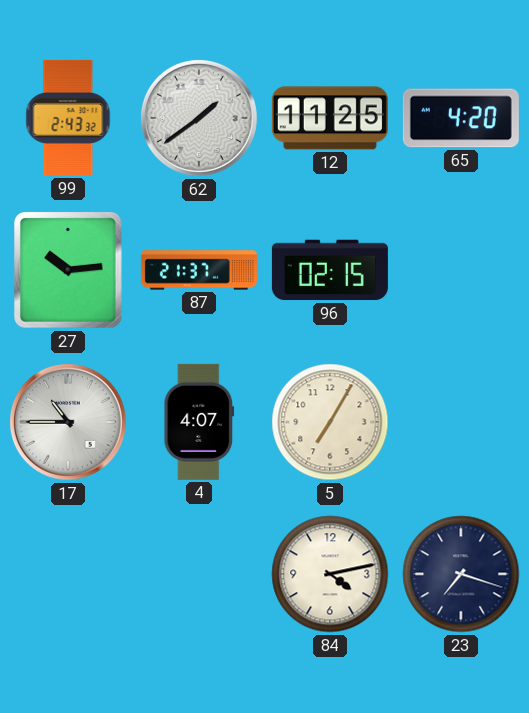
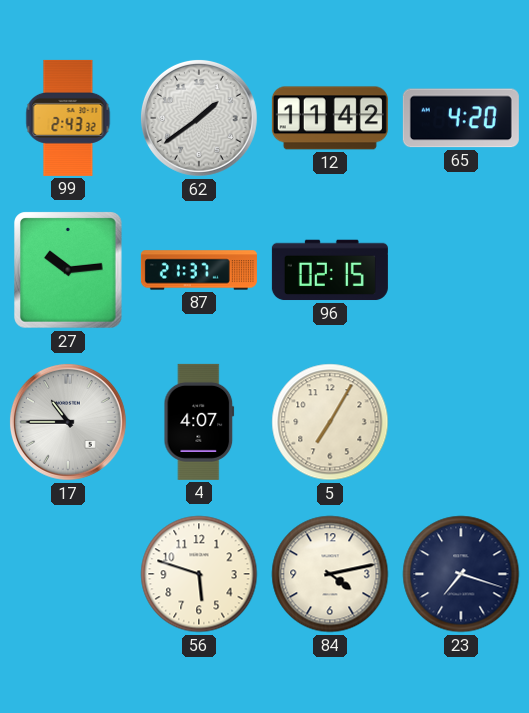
12: 11:25 -> 11:42
56: none -> 5:48
